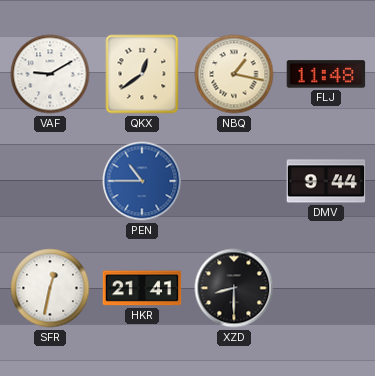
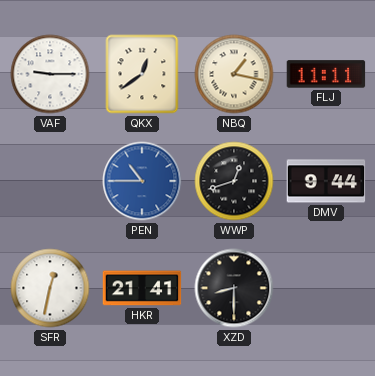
VAF: 9:10 -> 9:15
FLJ: 11:48 -> 11:11
WWP: none -> 12:42
